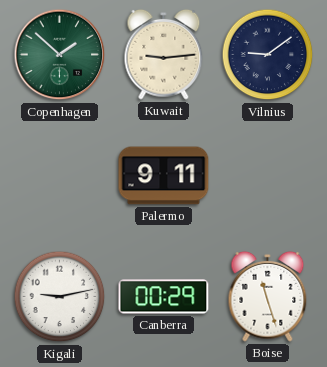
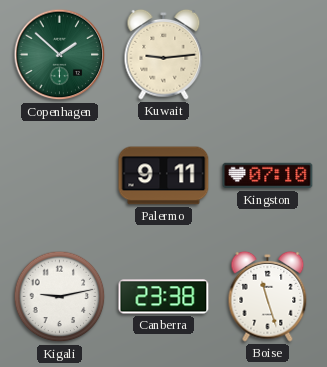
Vilnius: 9:09 -> none
Kingston: none -> 07:10
Canberra: 00:29 -> 23:38
